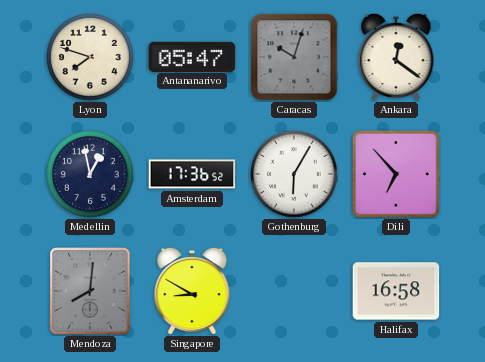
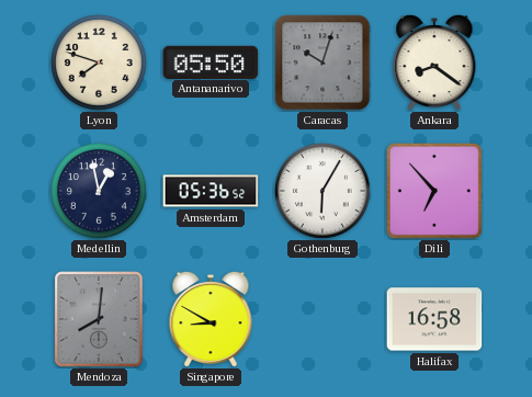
Antananarivo: 05:47 -> 05:50
Ankara: 12:21 -> 8:21
Amsterdam: 17:36 -> 05:36
